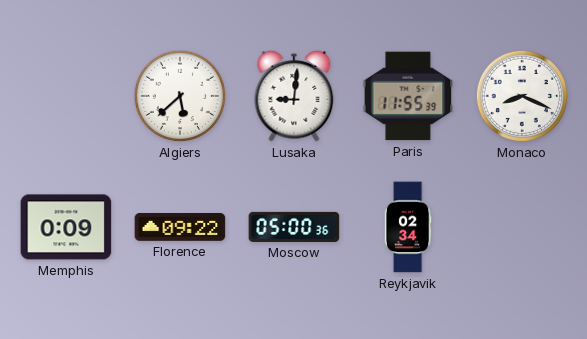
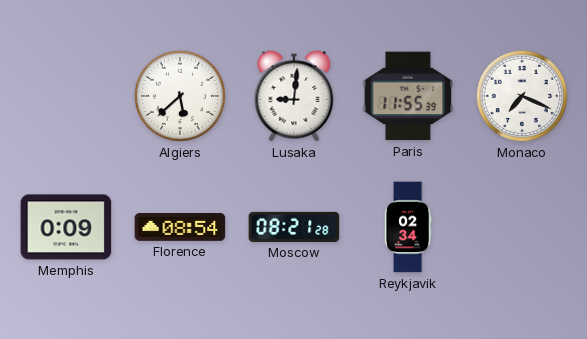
Monaco: 8:19 -> 7:19
Florence: 09:22 -> 08:54
Moscow: 05:00 -> 08:21
